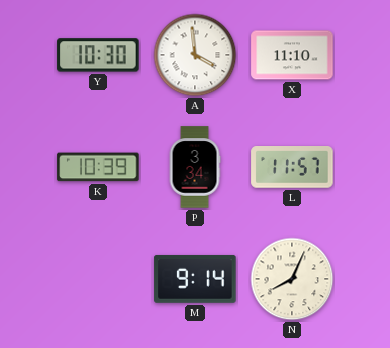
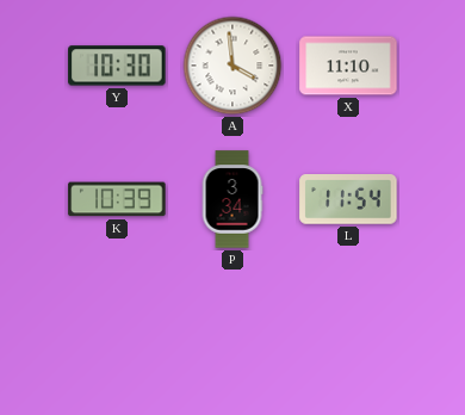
L: 11:57 -> 11:54
M: 9:14 -> none
N: 8:04 -> none
